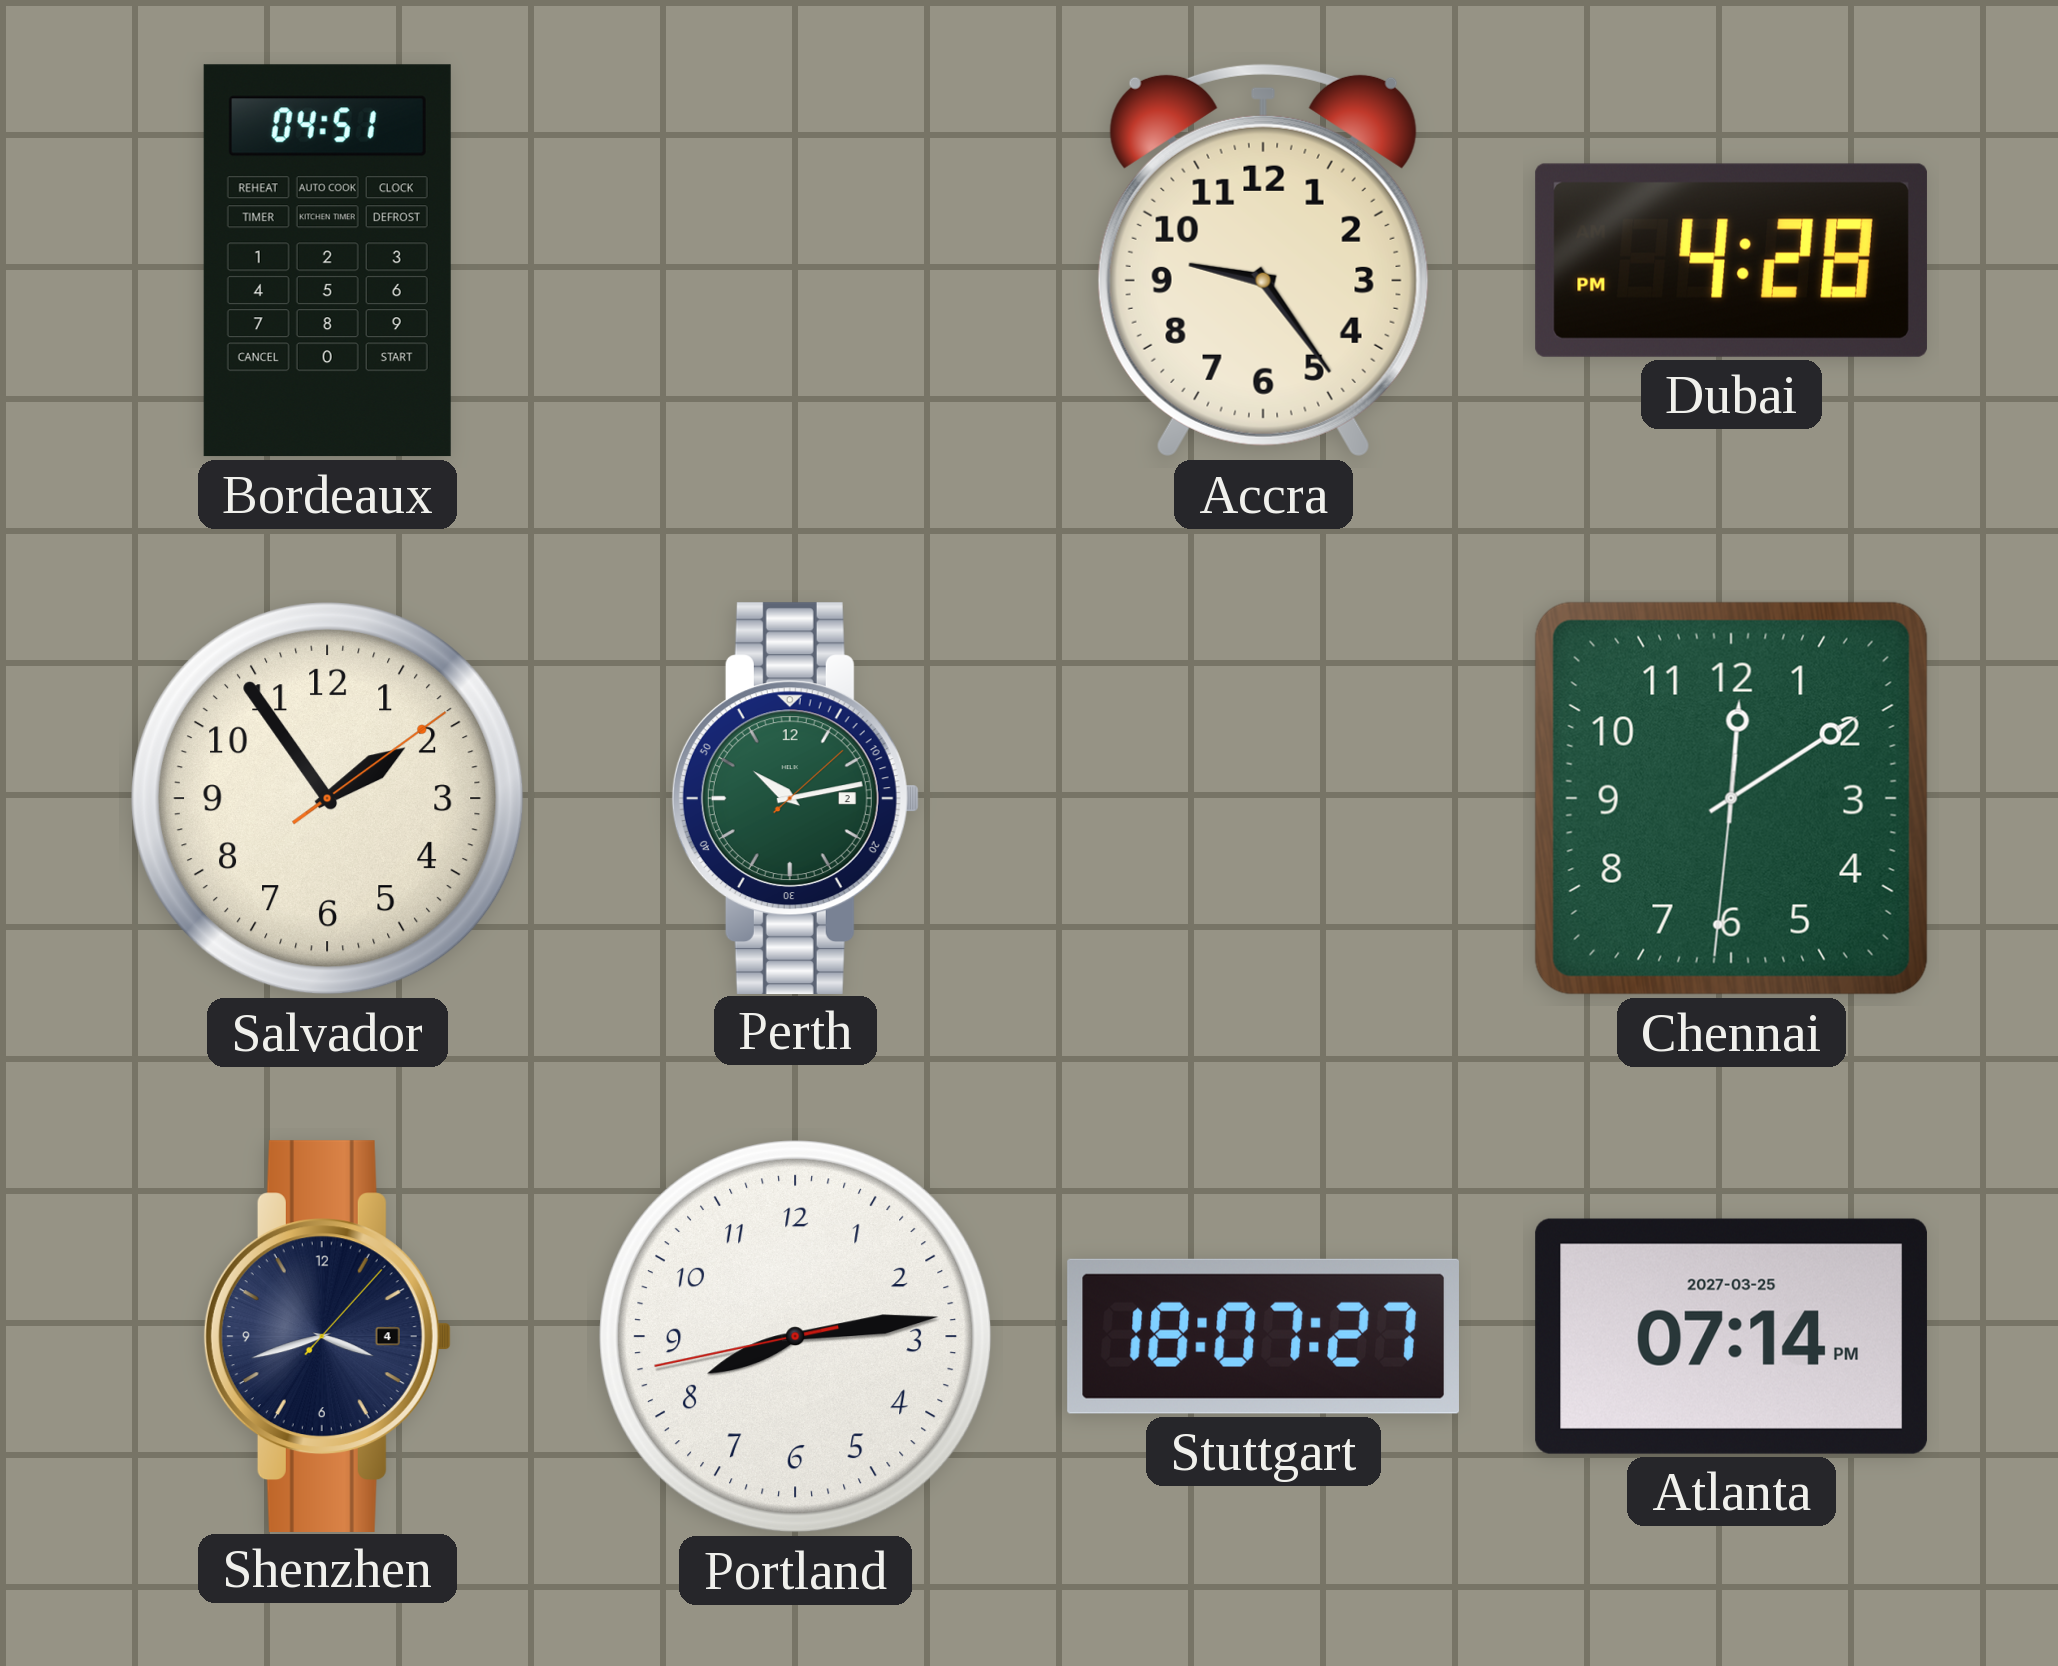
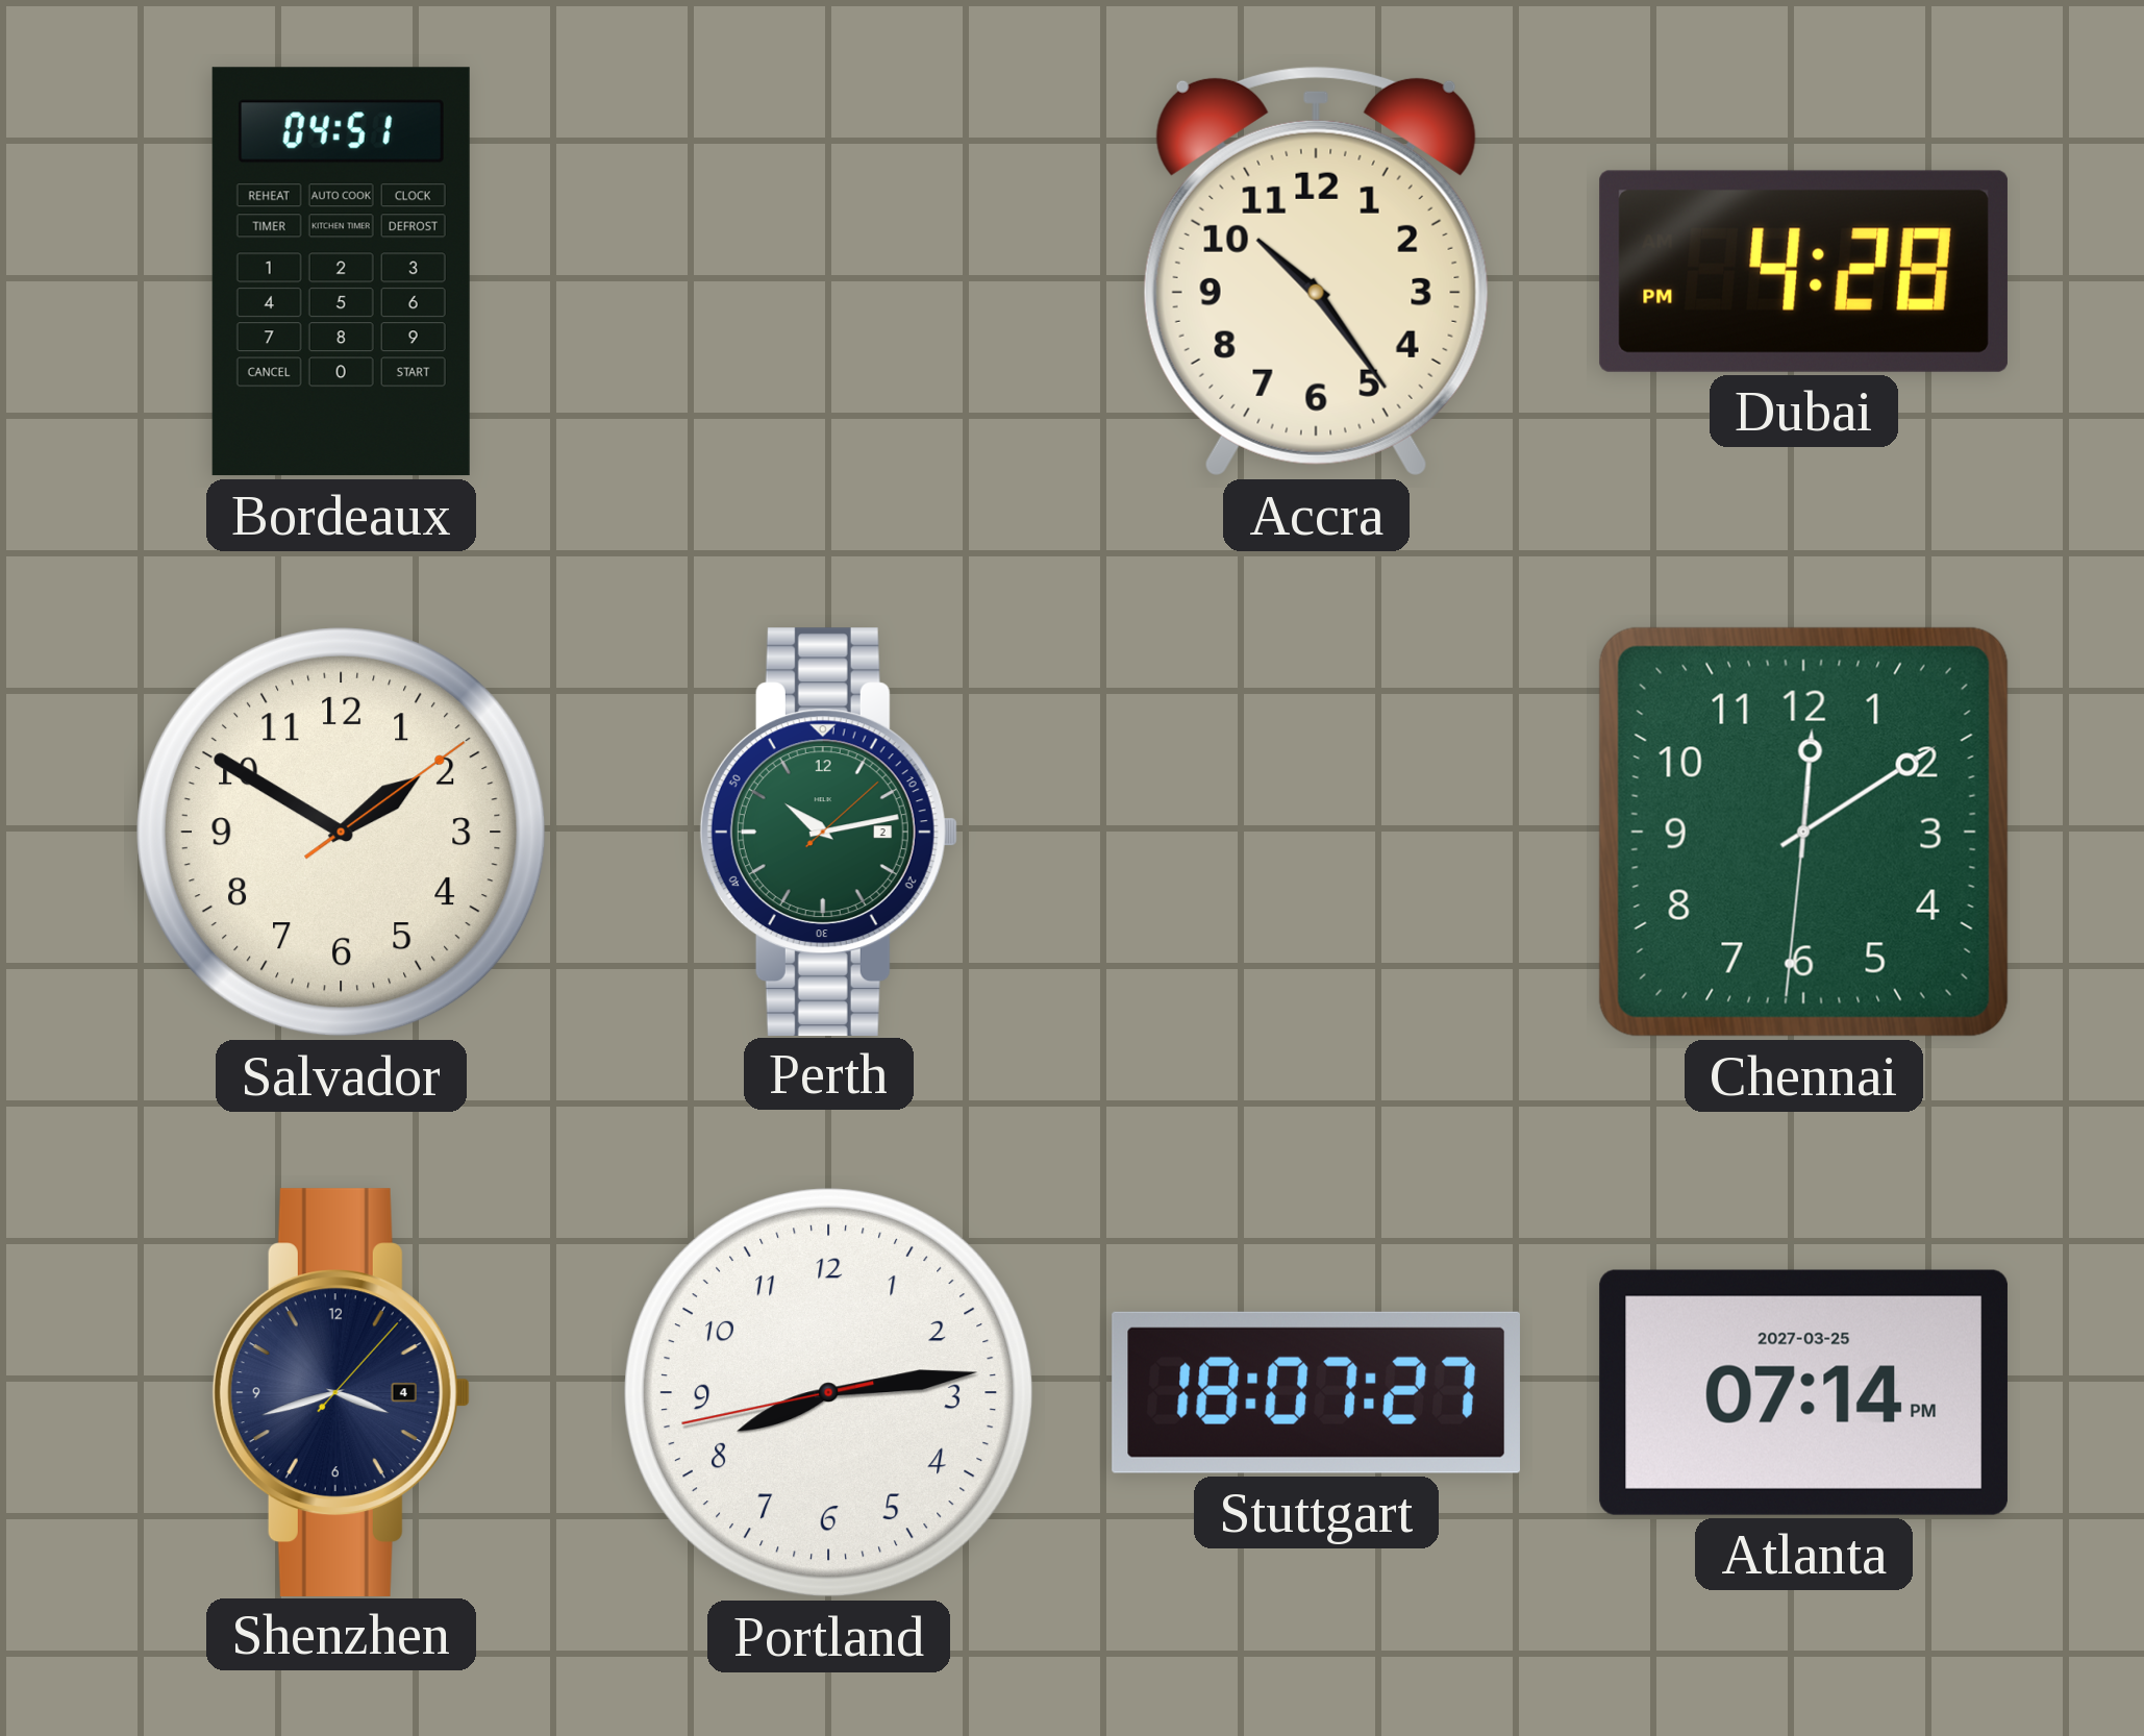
Accra: 9:24 -> 10:24
Salvador: 1:54 -> 1:50
